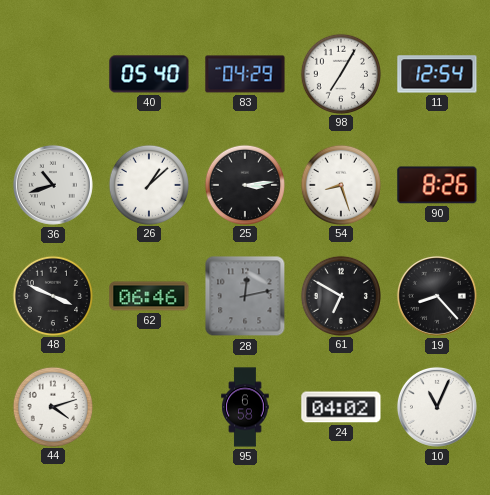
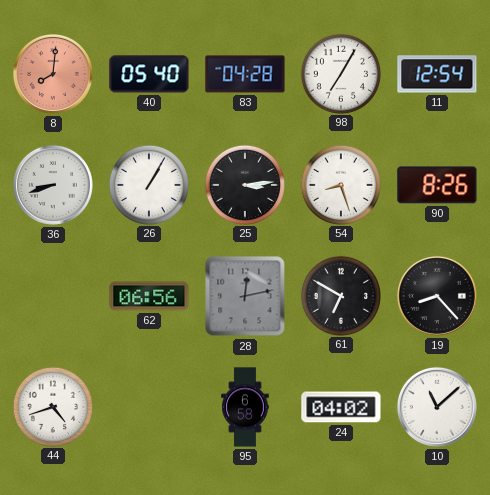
8: none -> 8:01
83: 04:29 -> 04:28
36: 10:42 -> 8:42
26: 1:08 -> 1:05
48: 3:49 -> none
62: 06:46 -> 06:56
44: 4:12 -> 4:42
10: 11:04 -> 11:08
